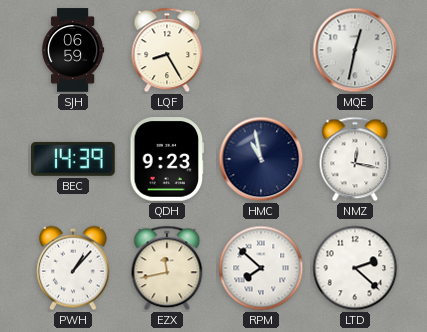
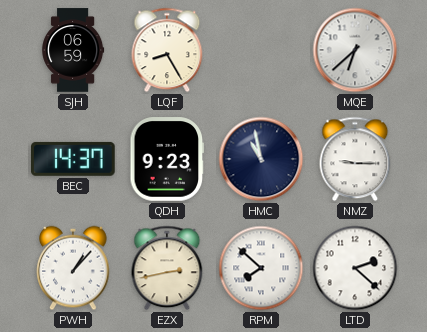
MQE: 12:32 -> 6:38
BEC: 14:39 -> 14:37
NMZ: 12:17 -> 9:15
EZX: 11:43 -> 2:43
